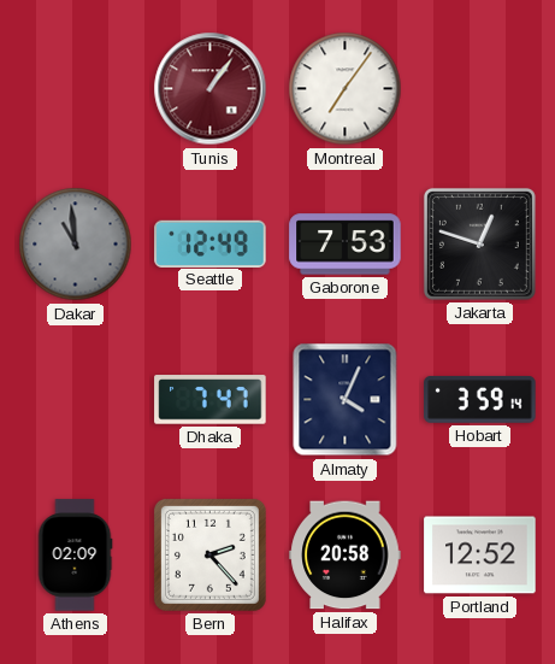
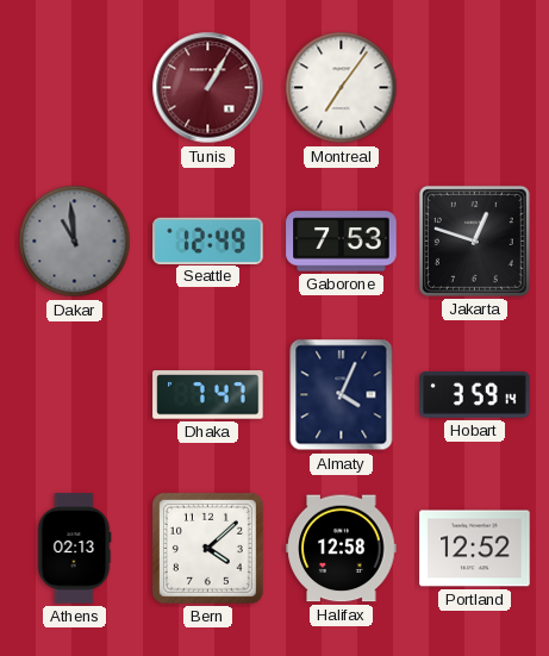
Tunis: 1:06 -> 1:05
Athens: 02:09 -> 02:13
Bern: 2:23 -> 4:08
Halifax: 20:58 -> 12:58
